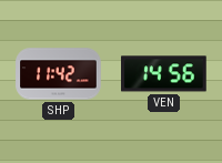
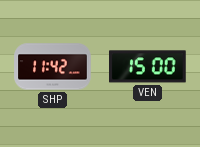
VEN: 14:56 -> 15:00
